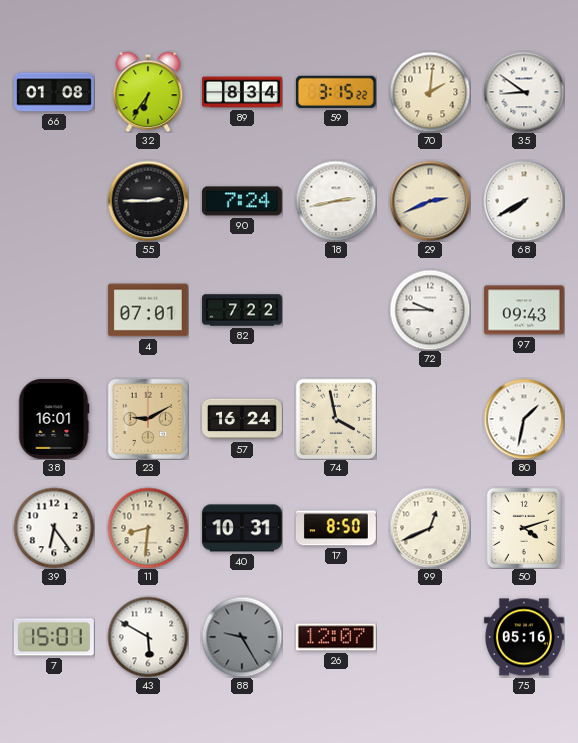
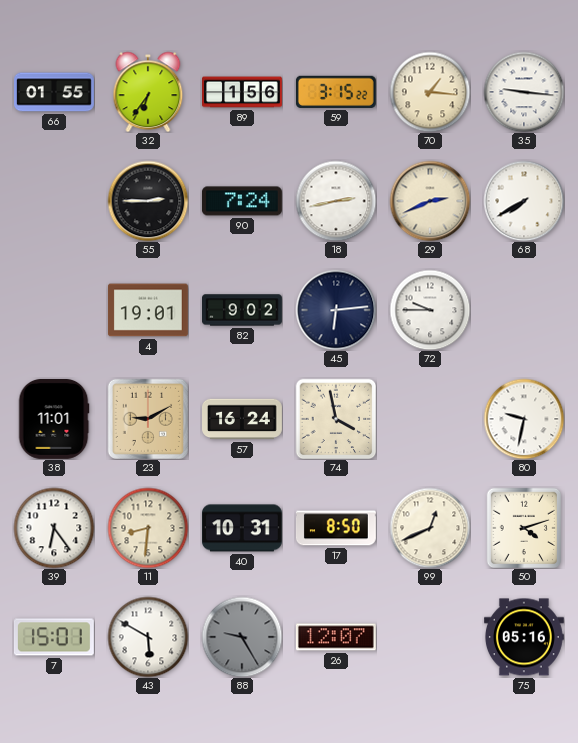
66: 01:08 -> 01:55
89: 8:34 -> 1:56
70: 2:01 -> 1:16
35: 8:51 -> 9:16
4: 07:01 -> 19:01
82: 7:22 -> 9:02
45: none -> 6:14
97: 09:43 -> none
38: 16:01 -> 11:01
80: 1:32 -> 9:32
